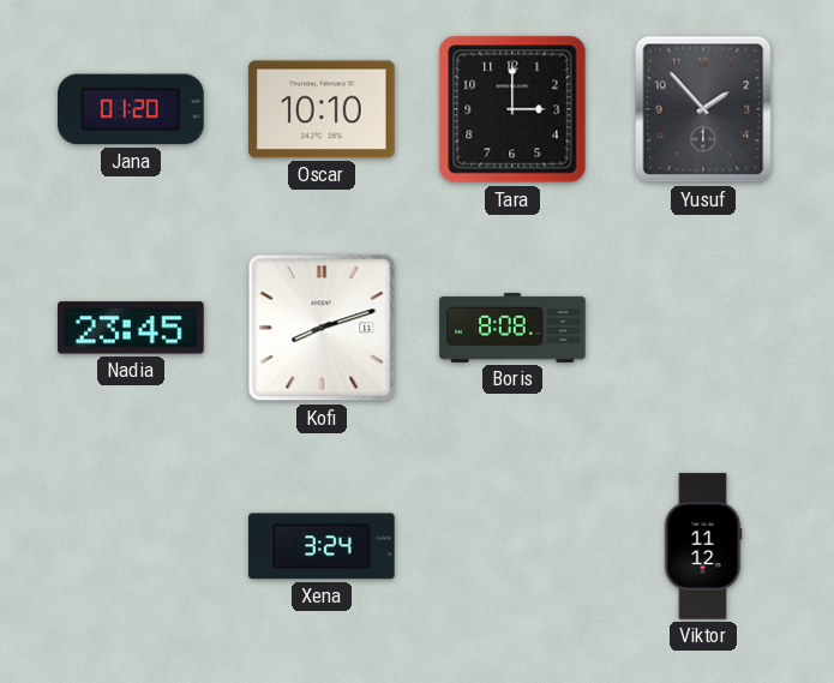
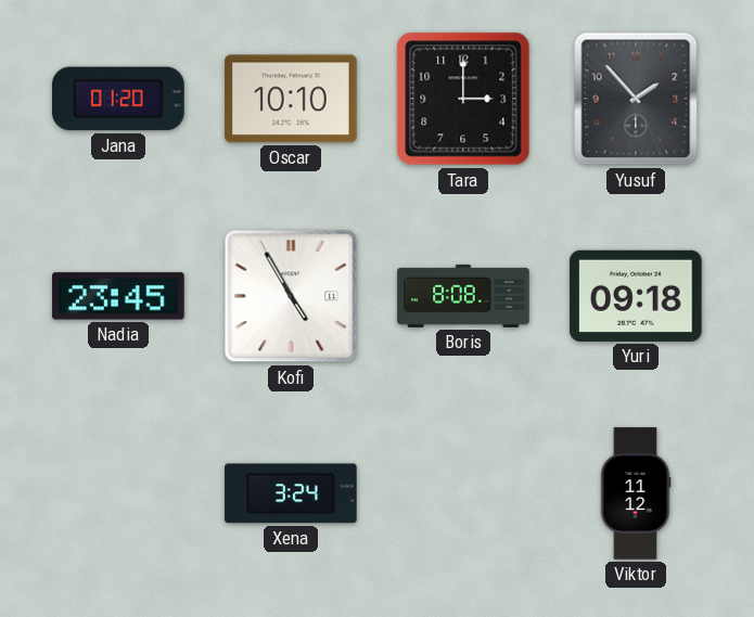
Kofi: 8:12 -> 4:55
Yuri: none -> 09:18
